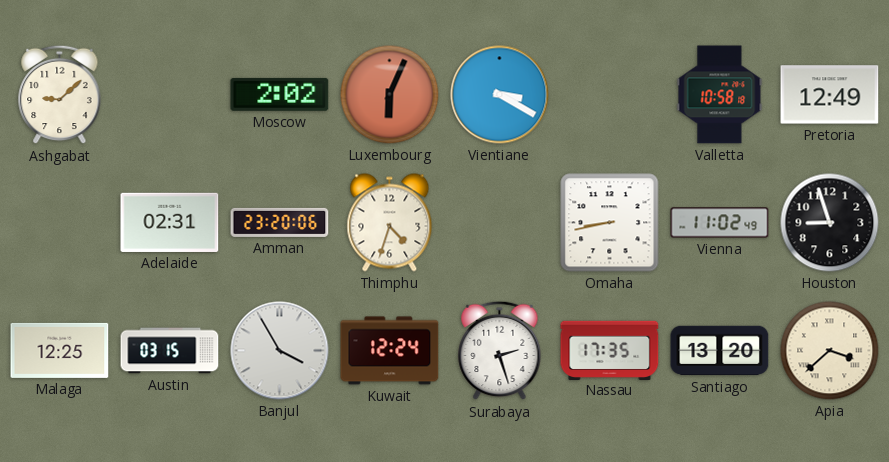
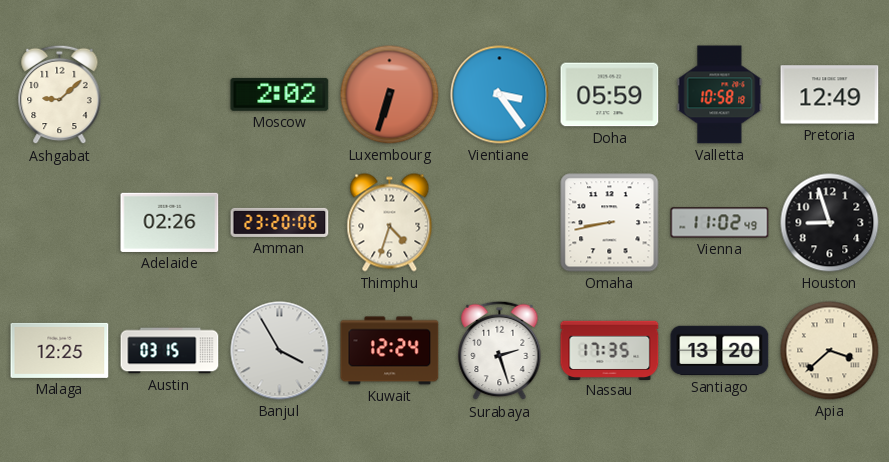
Luxembourg: 6:04 -> 6:33
Vientiane: 3:20 -> 3:24
Doha: none -> 05:59
Adelaide: 02:31 -> 02:26
